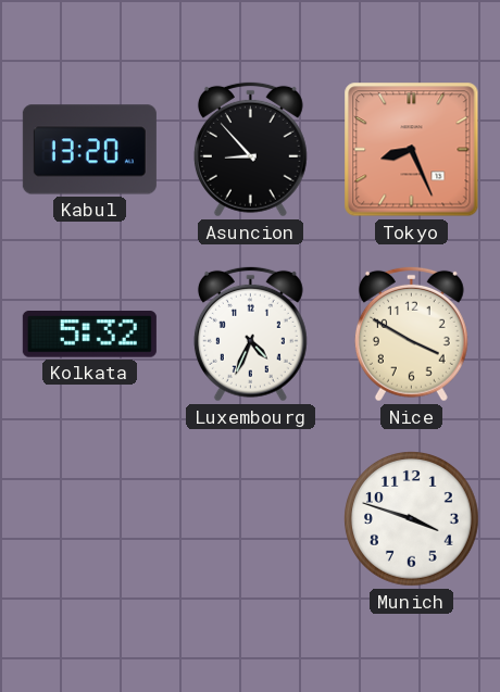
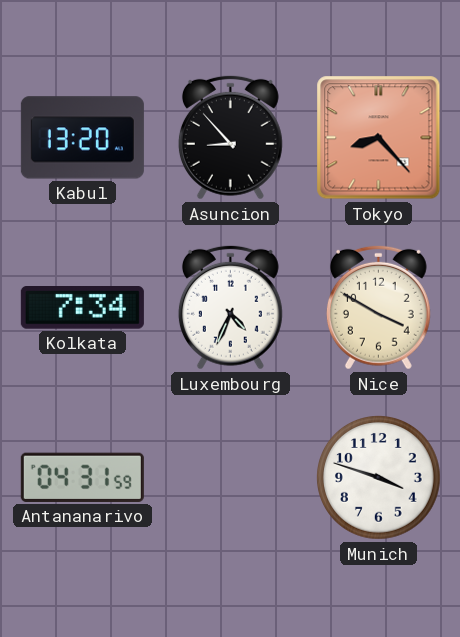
Tokyo: 8:26 -> 8:23
Kolkata: 5:32 -> 7:34
Antananarivo: none -> 04:31
